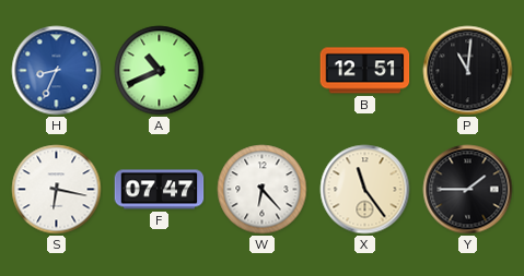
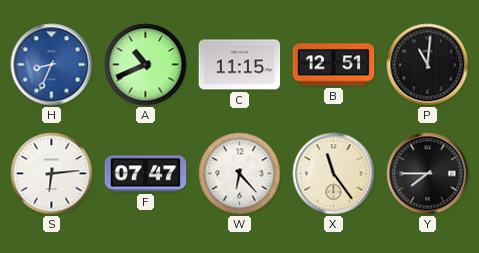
C: none -> 11:15
S: 6:17 -> 6:14
Y: 1:45 -> 7:45
